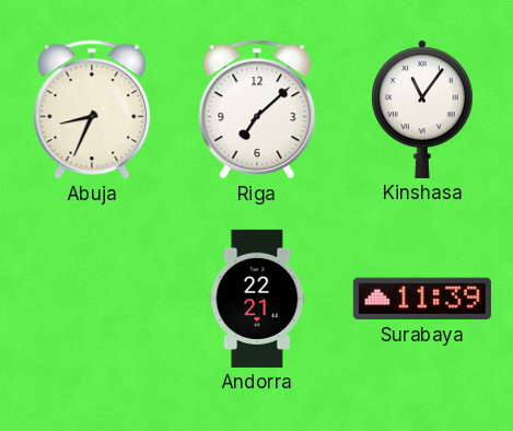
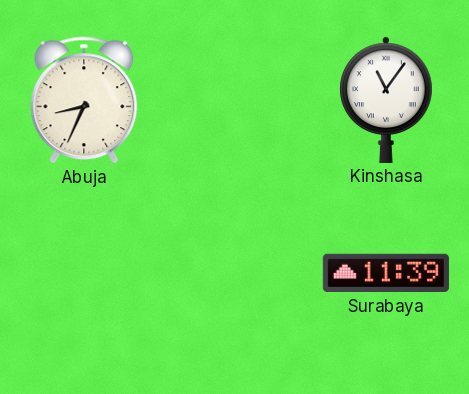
Riga: 7:08 -> none
Andorra: 22:21 -> none
